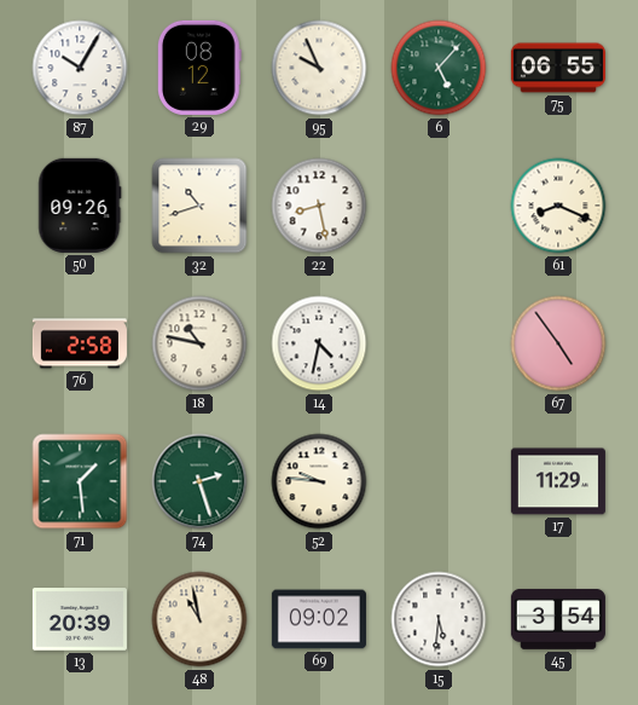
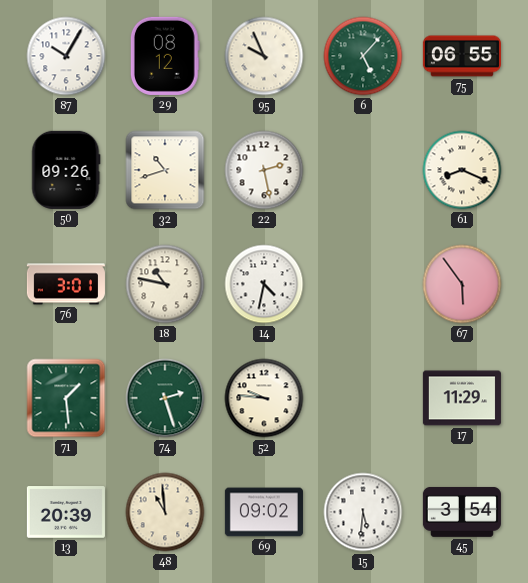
22: 8:28 -> 2:28
76: 2:58 -> 3:01
67: 4:54 -> 5:54
48: 10:58 -> 10:59
